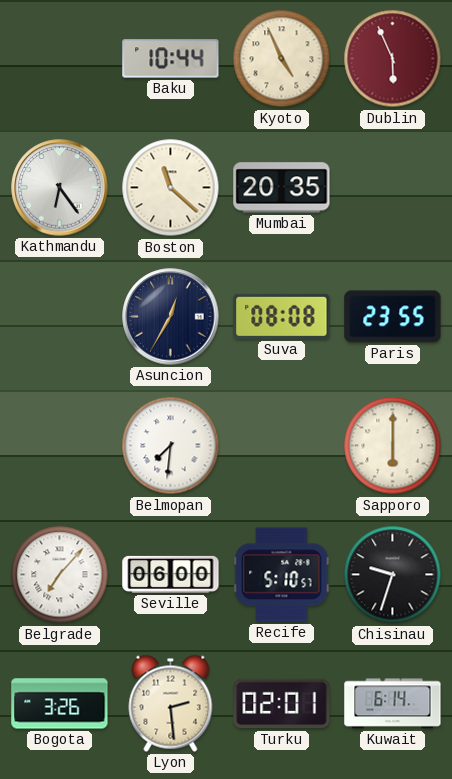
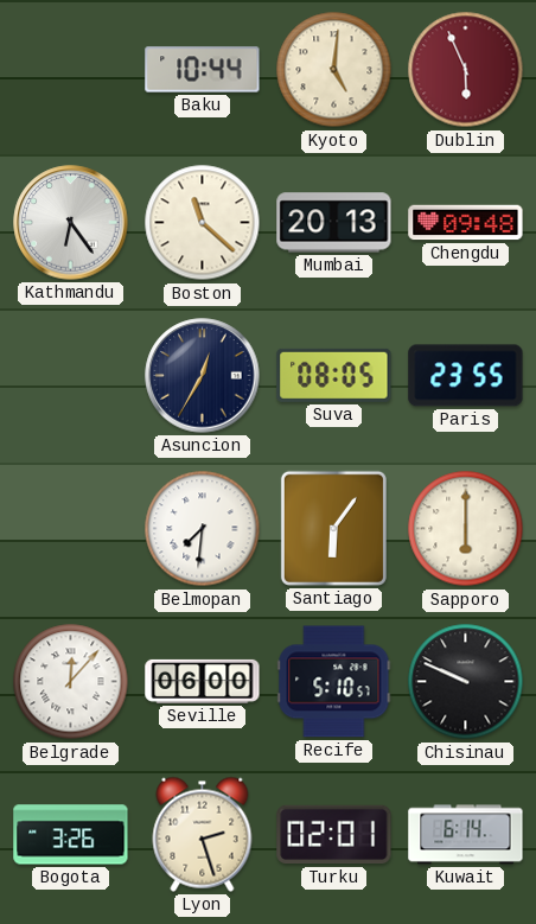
Kyoto: 4:56 -> 5:01
Mumbai: 20:35 -> 20:13
Chengdu: none -> 09:48
Suva: 08:08 -> 08:05
Santiago: none -> 6:06
Belgrade: 7:07 -> 12:07
Chisinau: 9:33 -> 9:49
Lyon: 2:29 -> 2:27
